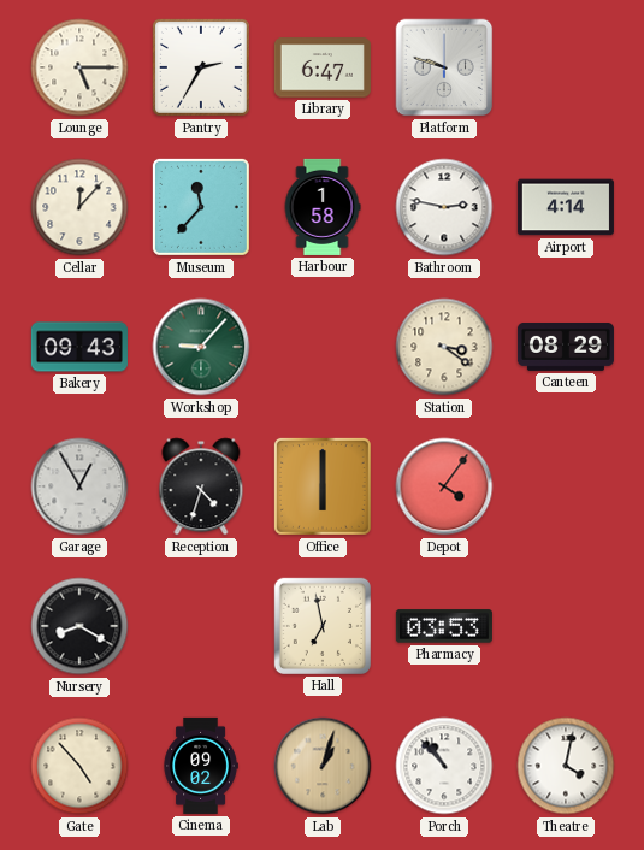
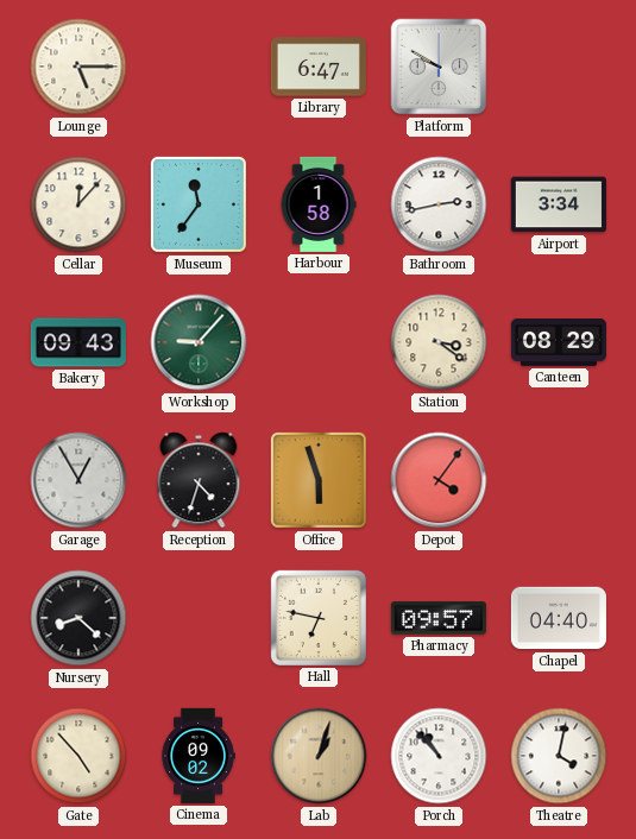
Pantry: 2:35 -> none
Platform: 9:48 -> 9:50
Museum: 11:37 -> 11:36
Bathroom: 2:47 -> 2:43
Airport: 4:14 -> 3:34
Office: 6:00 -> 5:57
Nursery: 8:20 -> 8:22
Hall: 6:58 -> 6:47
Pharmacy: 03:53 -> 09:57
Chapel: none -> 04:40
